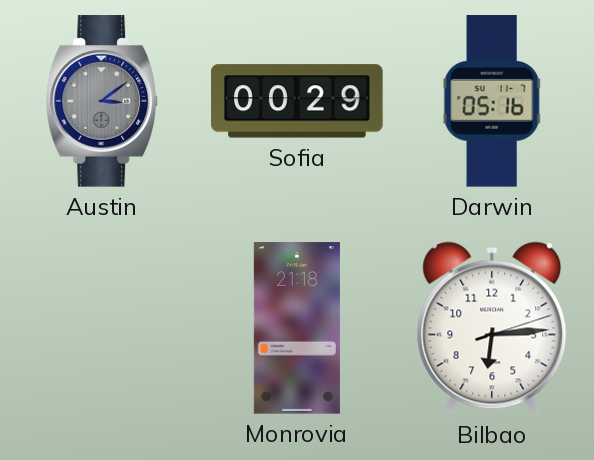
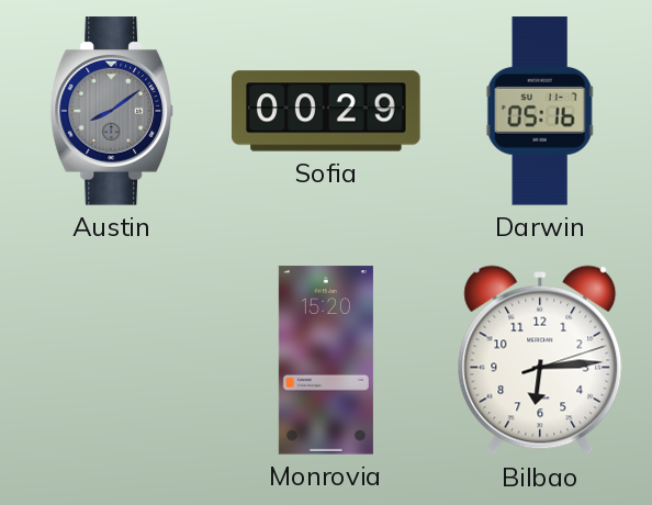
Austin: 3:09 -> 8:09
Monrovia: 21:18 -> 15:20
